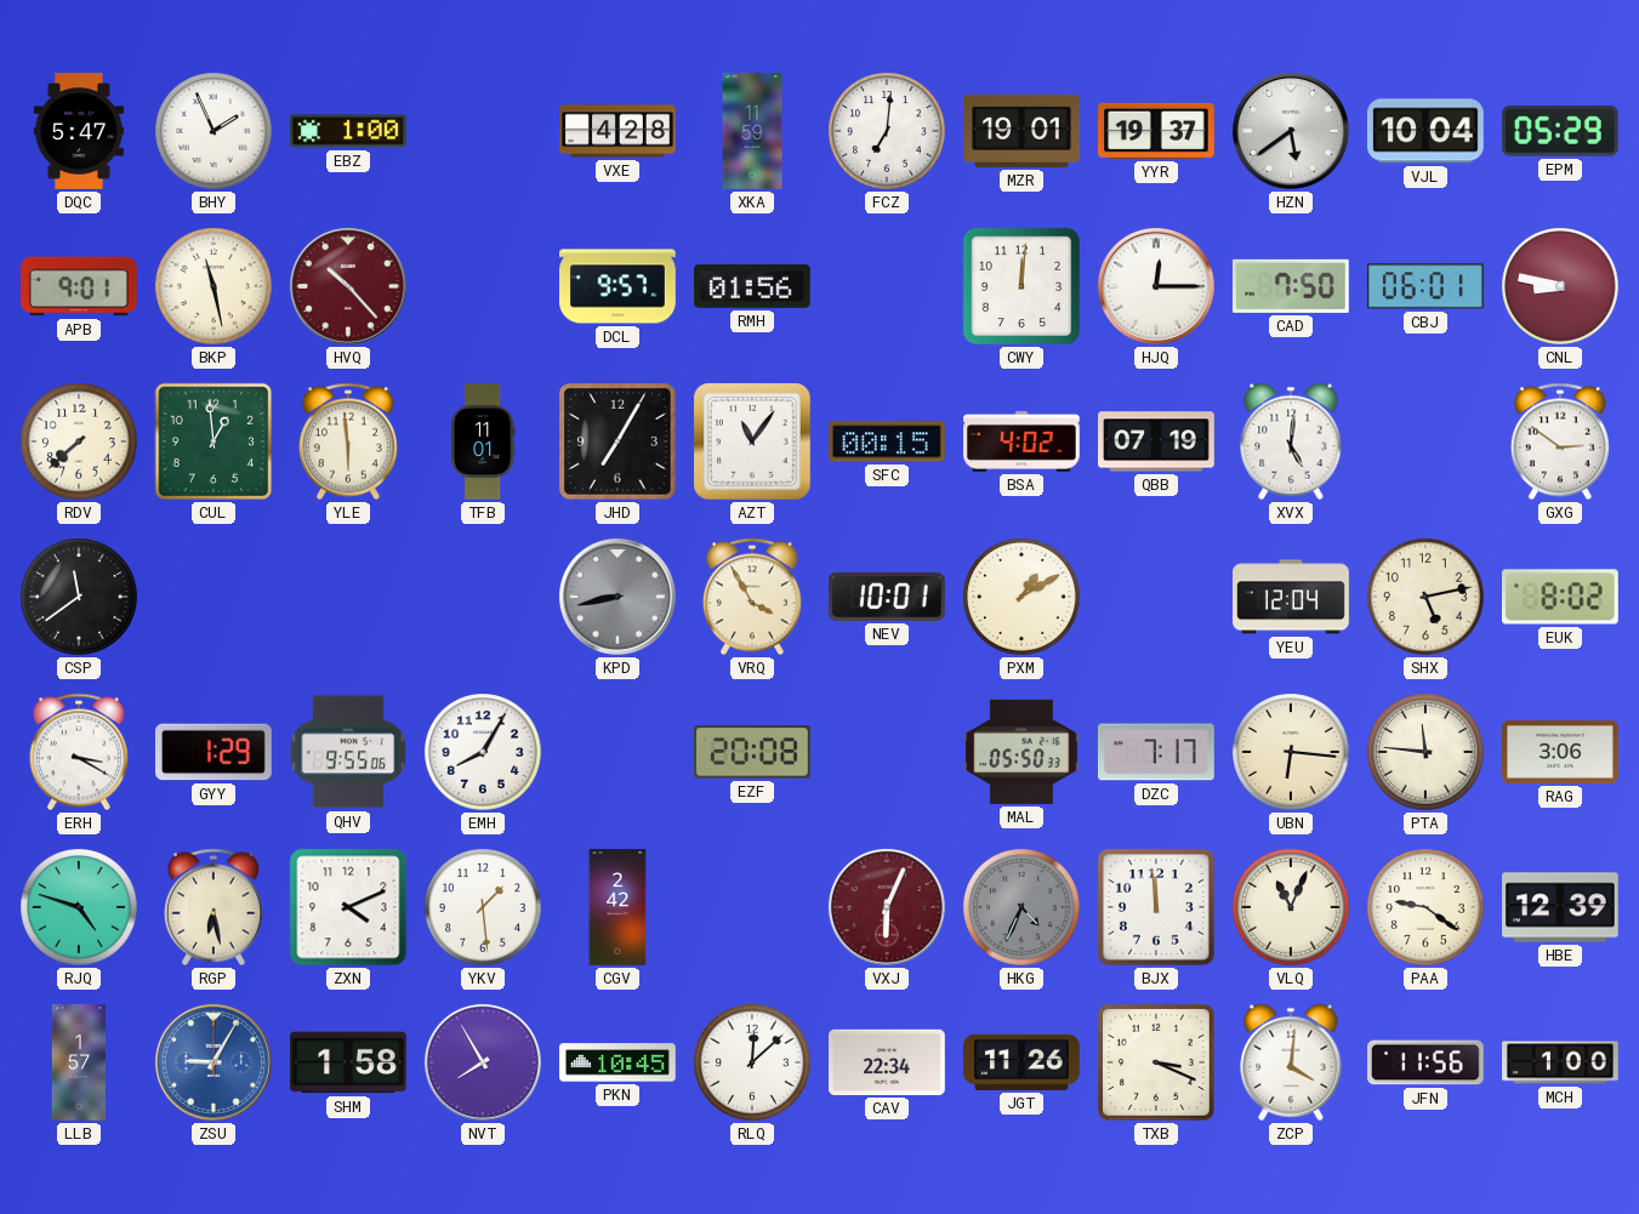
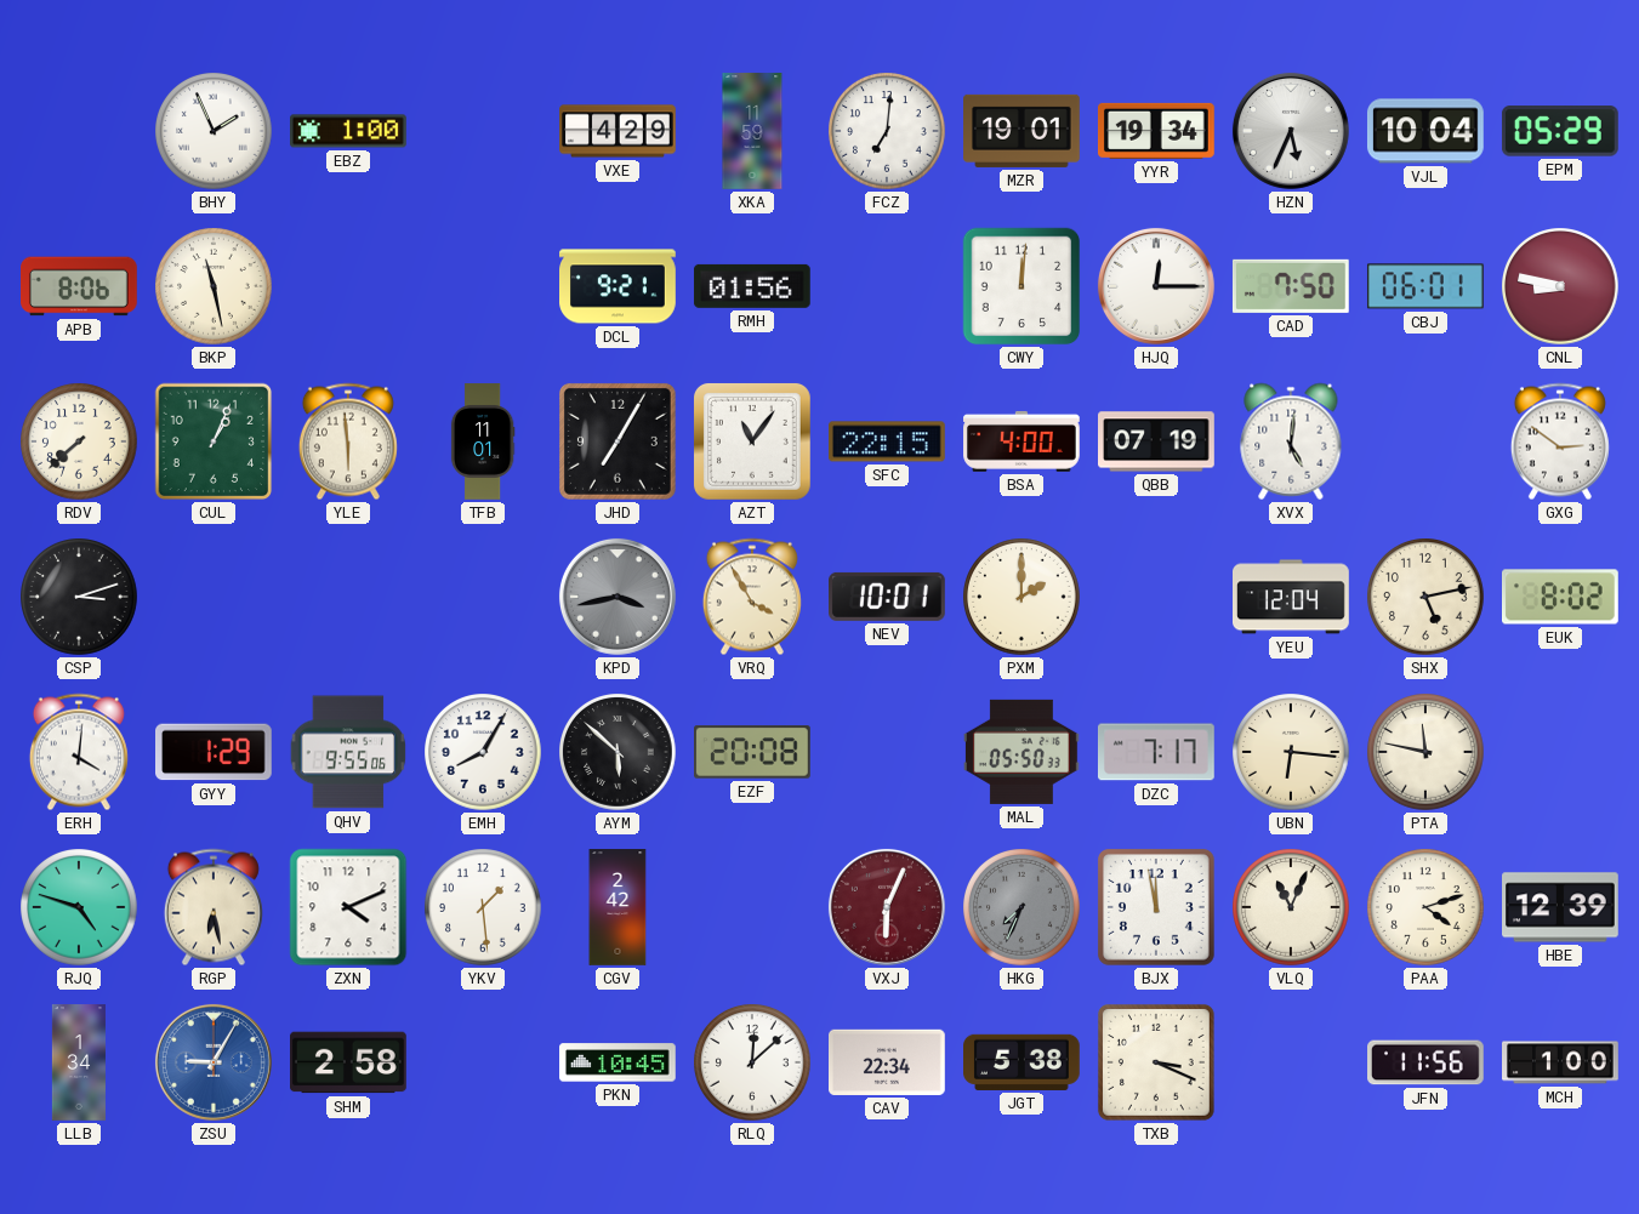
DQC: 5:47 -> none
VXE: 4:28 -> 4:29
YYR: 19:37 -> 19:34
HZN: 5:39 -> 5:34
APB: 9:01 -> 8:06
HVQ: 10:23 -> none
DCL: 9:57 -> 9:21
CUL: 12:59 -> 1:04
SFC: 00:15 -> 22:15
BSA: 4:02 -> 4:00
CSP: 11:39 -> 3:12
KPD: 8:43 -> 3:43
PXM: 1:10 -> 2:00
ERH: 3:20 -> 4:01
AYM: none -> 5:52
PTA: 11:46 -> 11:47
RAG: 3:06 -> none
HKG: 4:34 -> 7:34
BJX: 11:59 -> 11:58
PAA: 9:21 -> 4:12
LLB: 1:57 -> 1:34
SHM: 1:58 -> 2:58
NVT: 7:55 -> none
JGT: 11:26 -> 5:38
ZCP: 4:01 -> none
